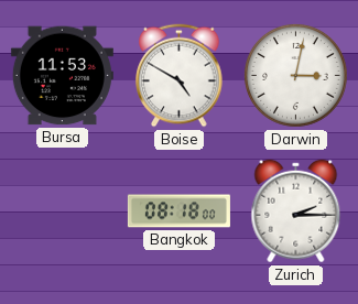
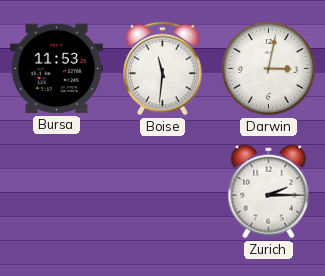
Boise: 4:50 -> 11:31
Bangkok: 08:18 -> none
